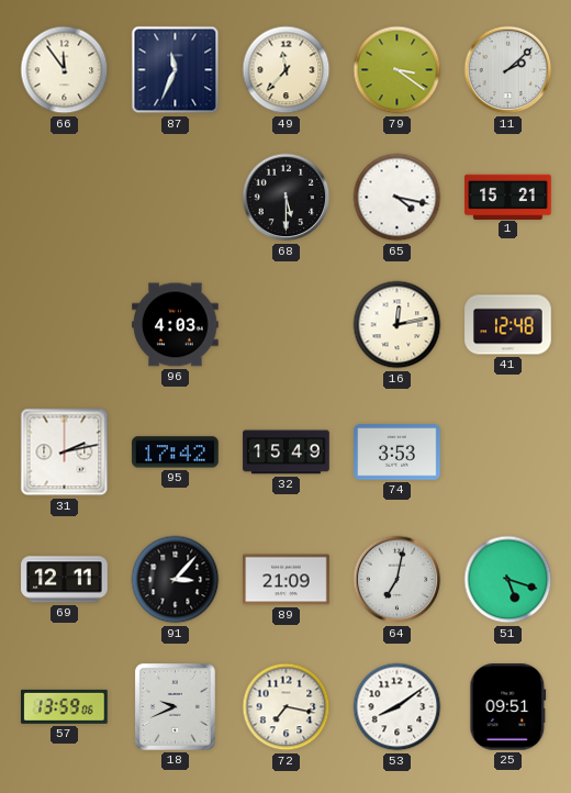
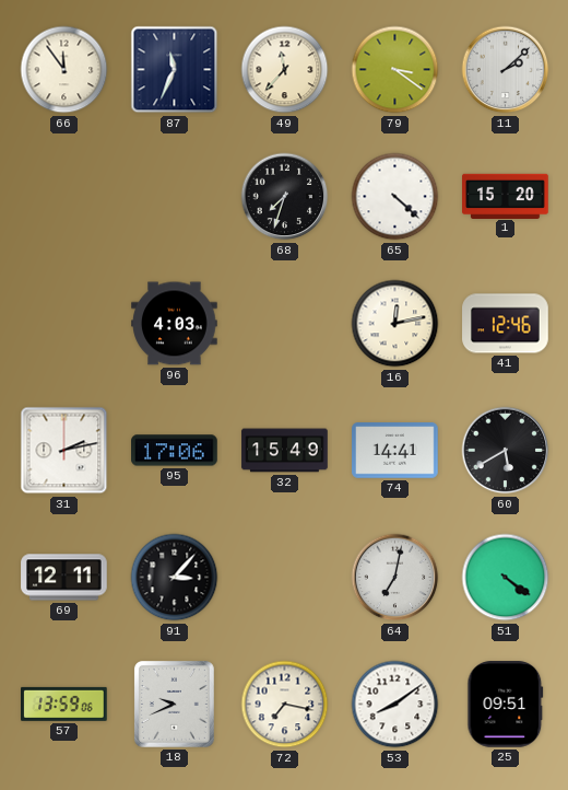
68: 5:30 -> 7:33
65: 4:17 -> 4:22
1: 15:21 -> 15:20
41: 12:48 -> 12:46
95: 17:42 -> 17:06
74: 3:53 -> 14:41
60: none -> 5:40
89: 21:09 -> none
51: 5:18 -> 4:21
